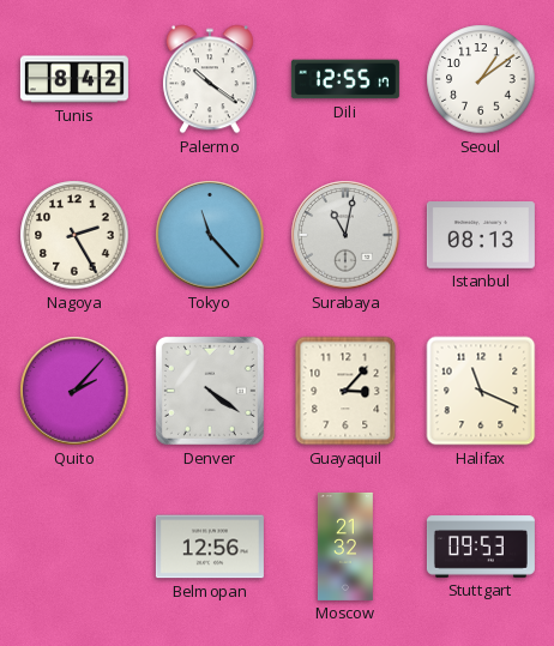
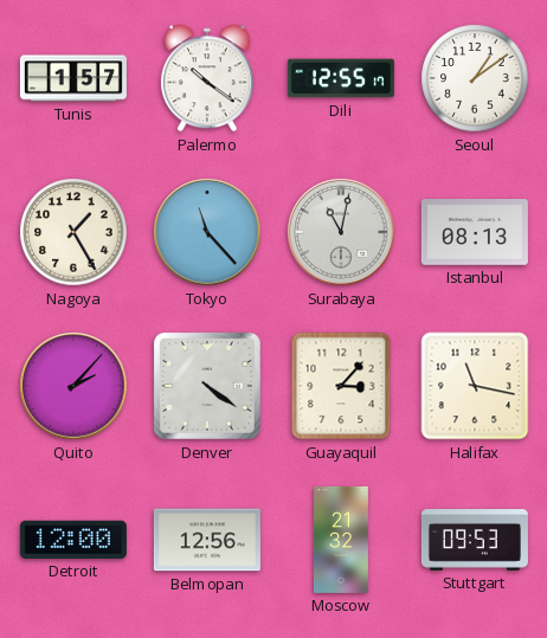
Tunis: 8:42 -> 1:57
Nagoya: 2:25 -> 1:25
Halifax: 11:19 -> 11:17
Detroit: none -> 12:00
